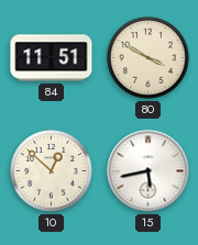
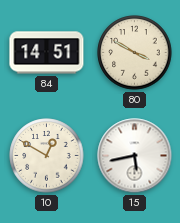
84: 11:51 -> 14:51
10: 12:52 -> 12:50
